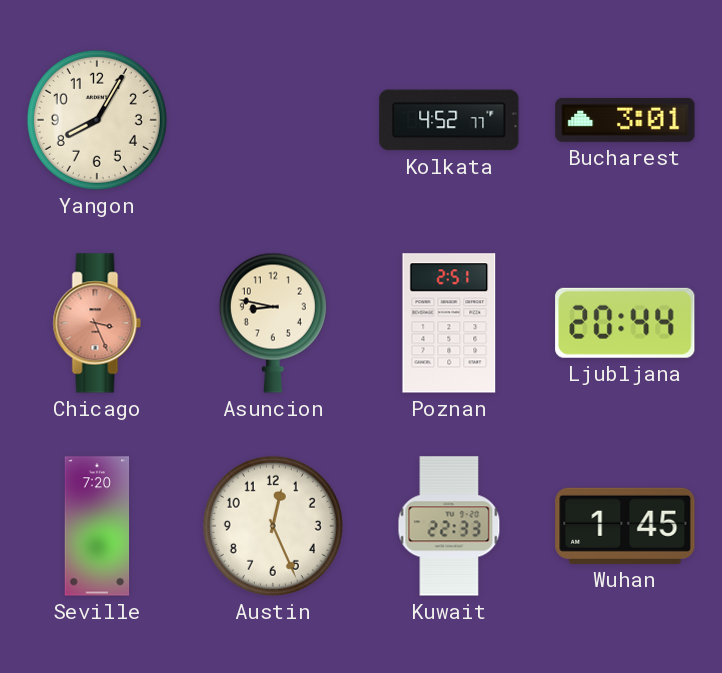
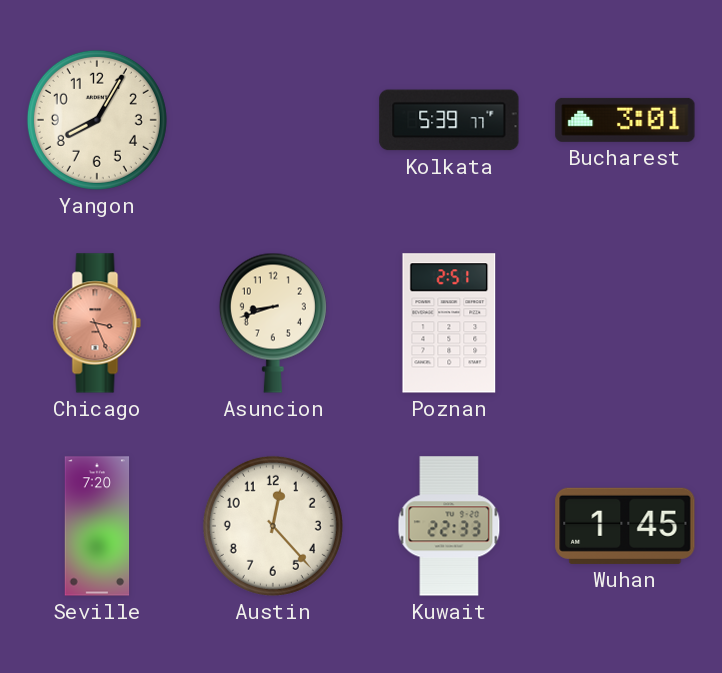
Kolkata: 4:52 -> 5:39
Asuncion: 8:47 -> 8:42
Ljubljana: 20:44 -> none
Austin: 12:26 -> 12:23
